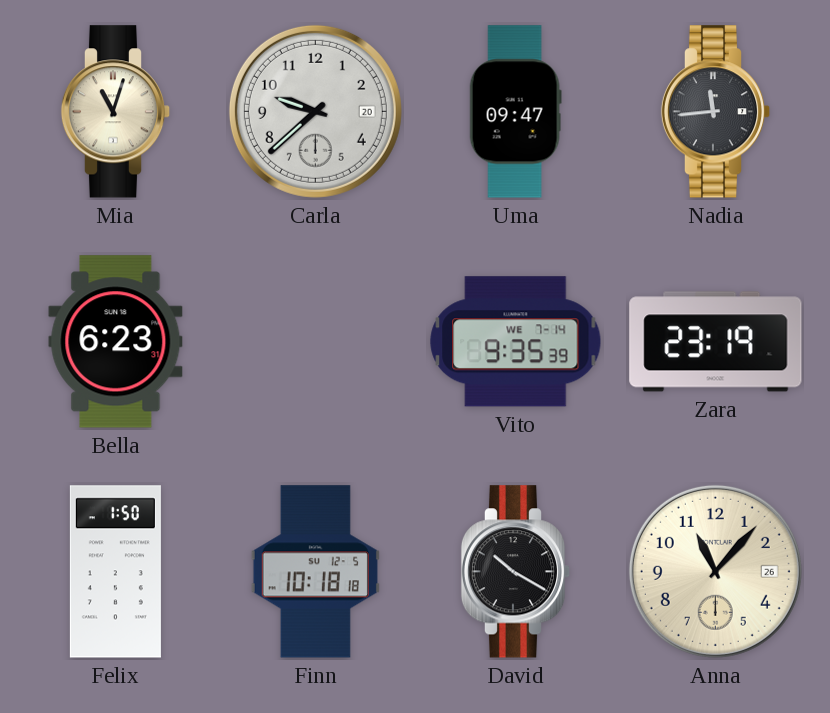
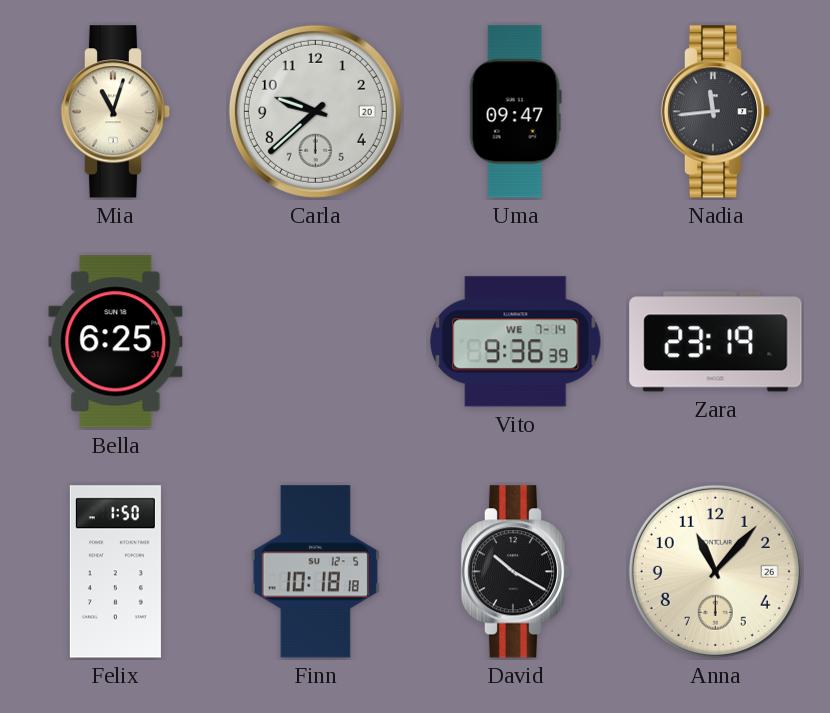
Bella: 6:23 -> 6:25
Vito: 9:35 -> 9:36
